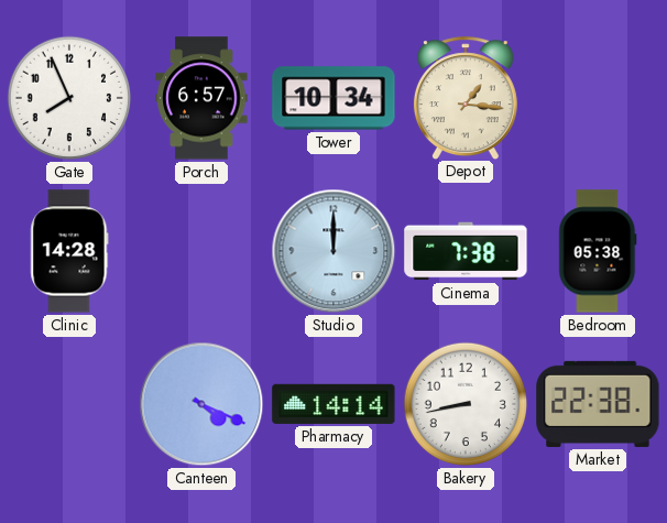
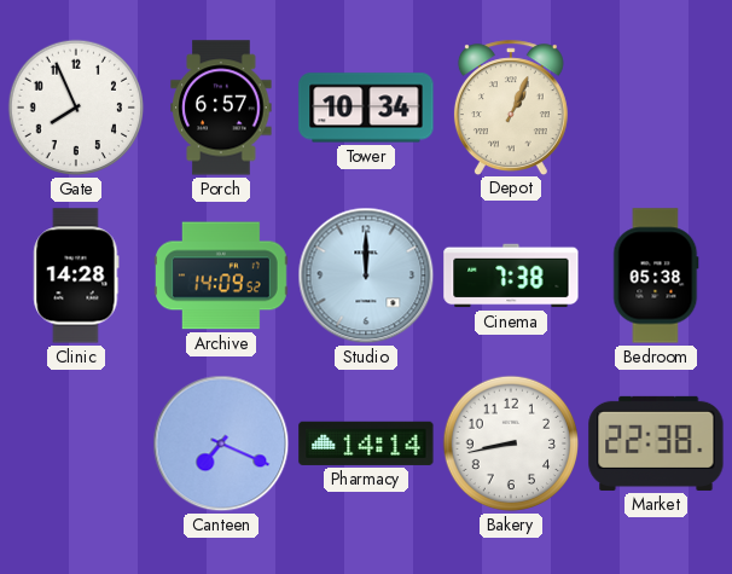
Depot: 1:16 -> 1:04
Archive: none -> 14:09
Canteen: 4:19 -> 7:19
